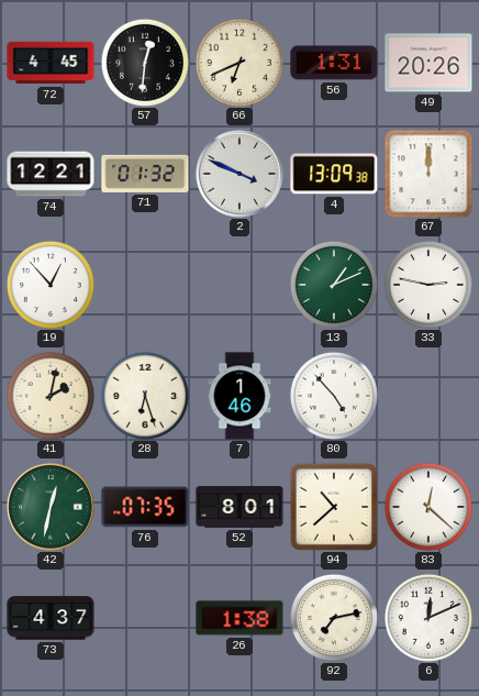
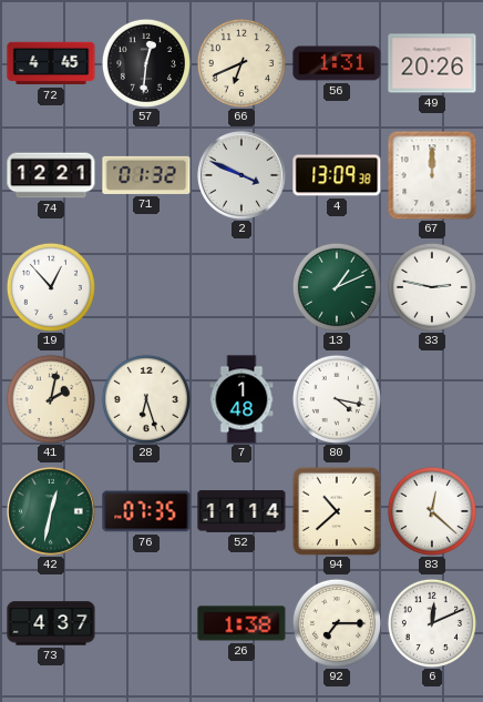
7: 1:46 -> 1:48
80: 4:53 -> 4:17
52: 8:01 -> 11:14
92: 7:13 -> 7:15
